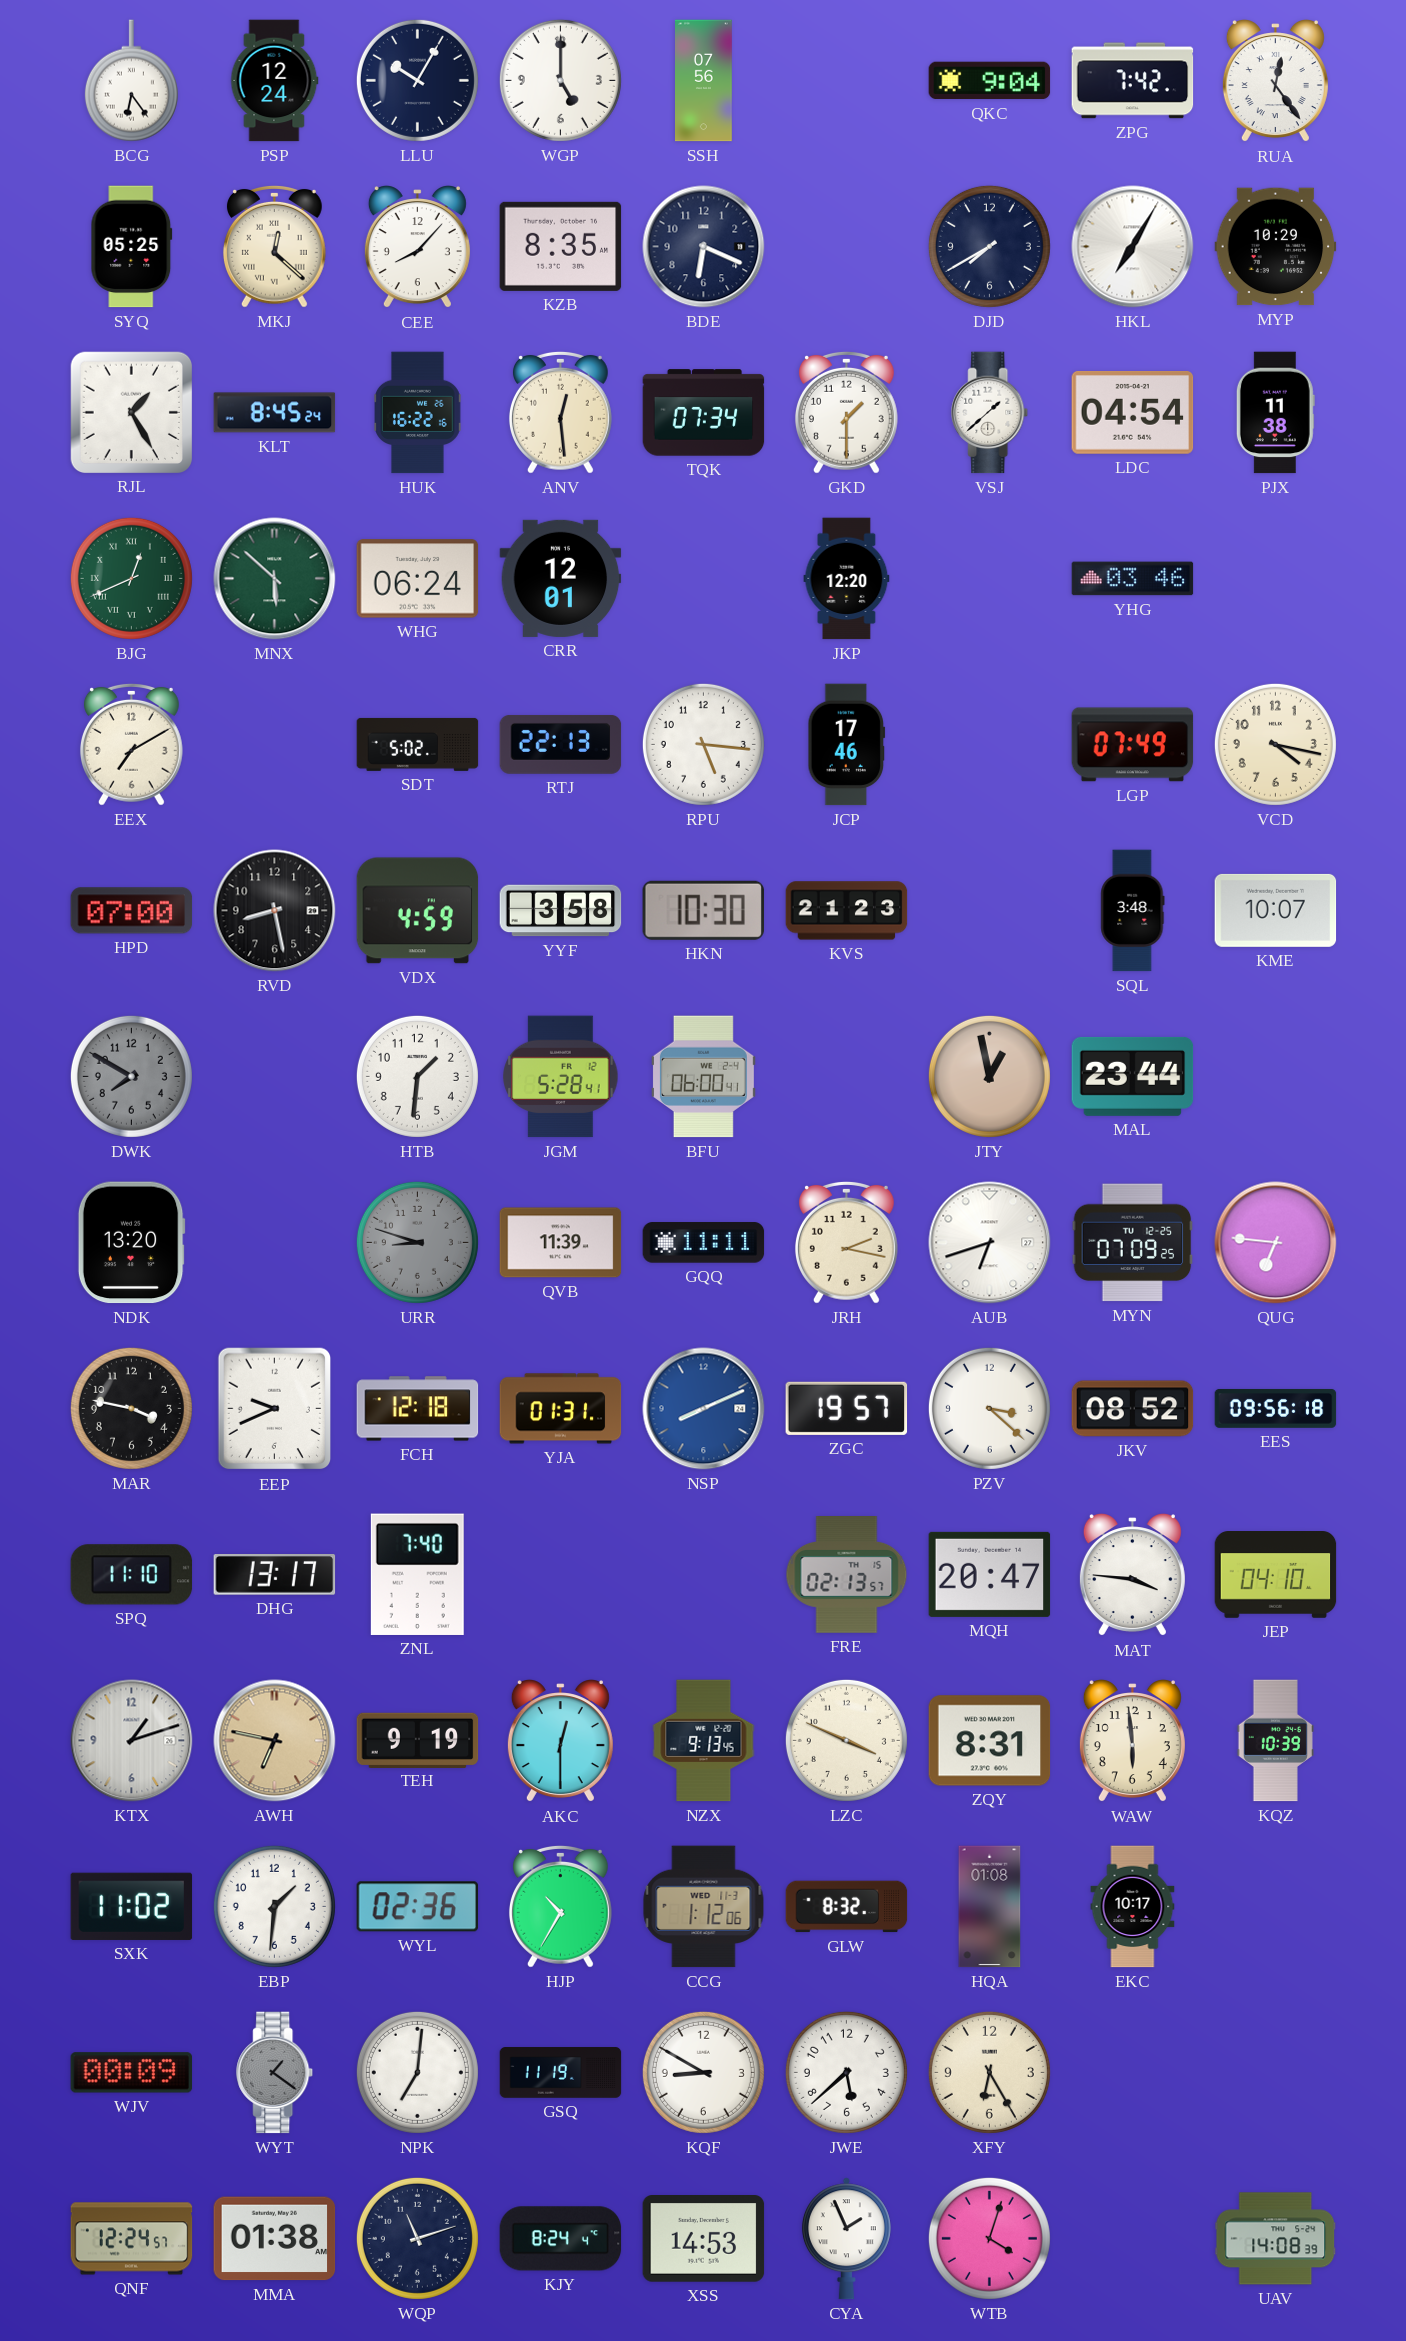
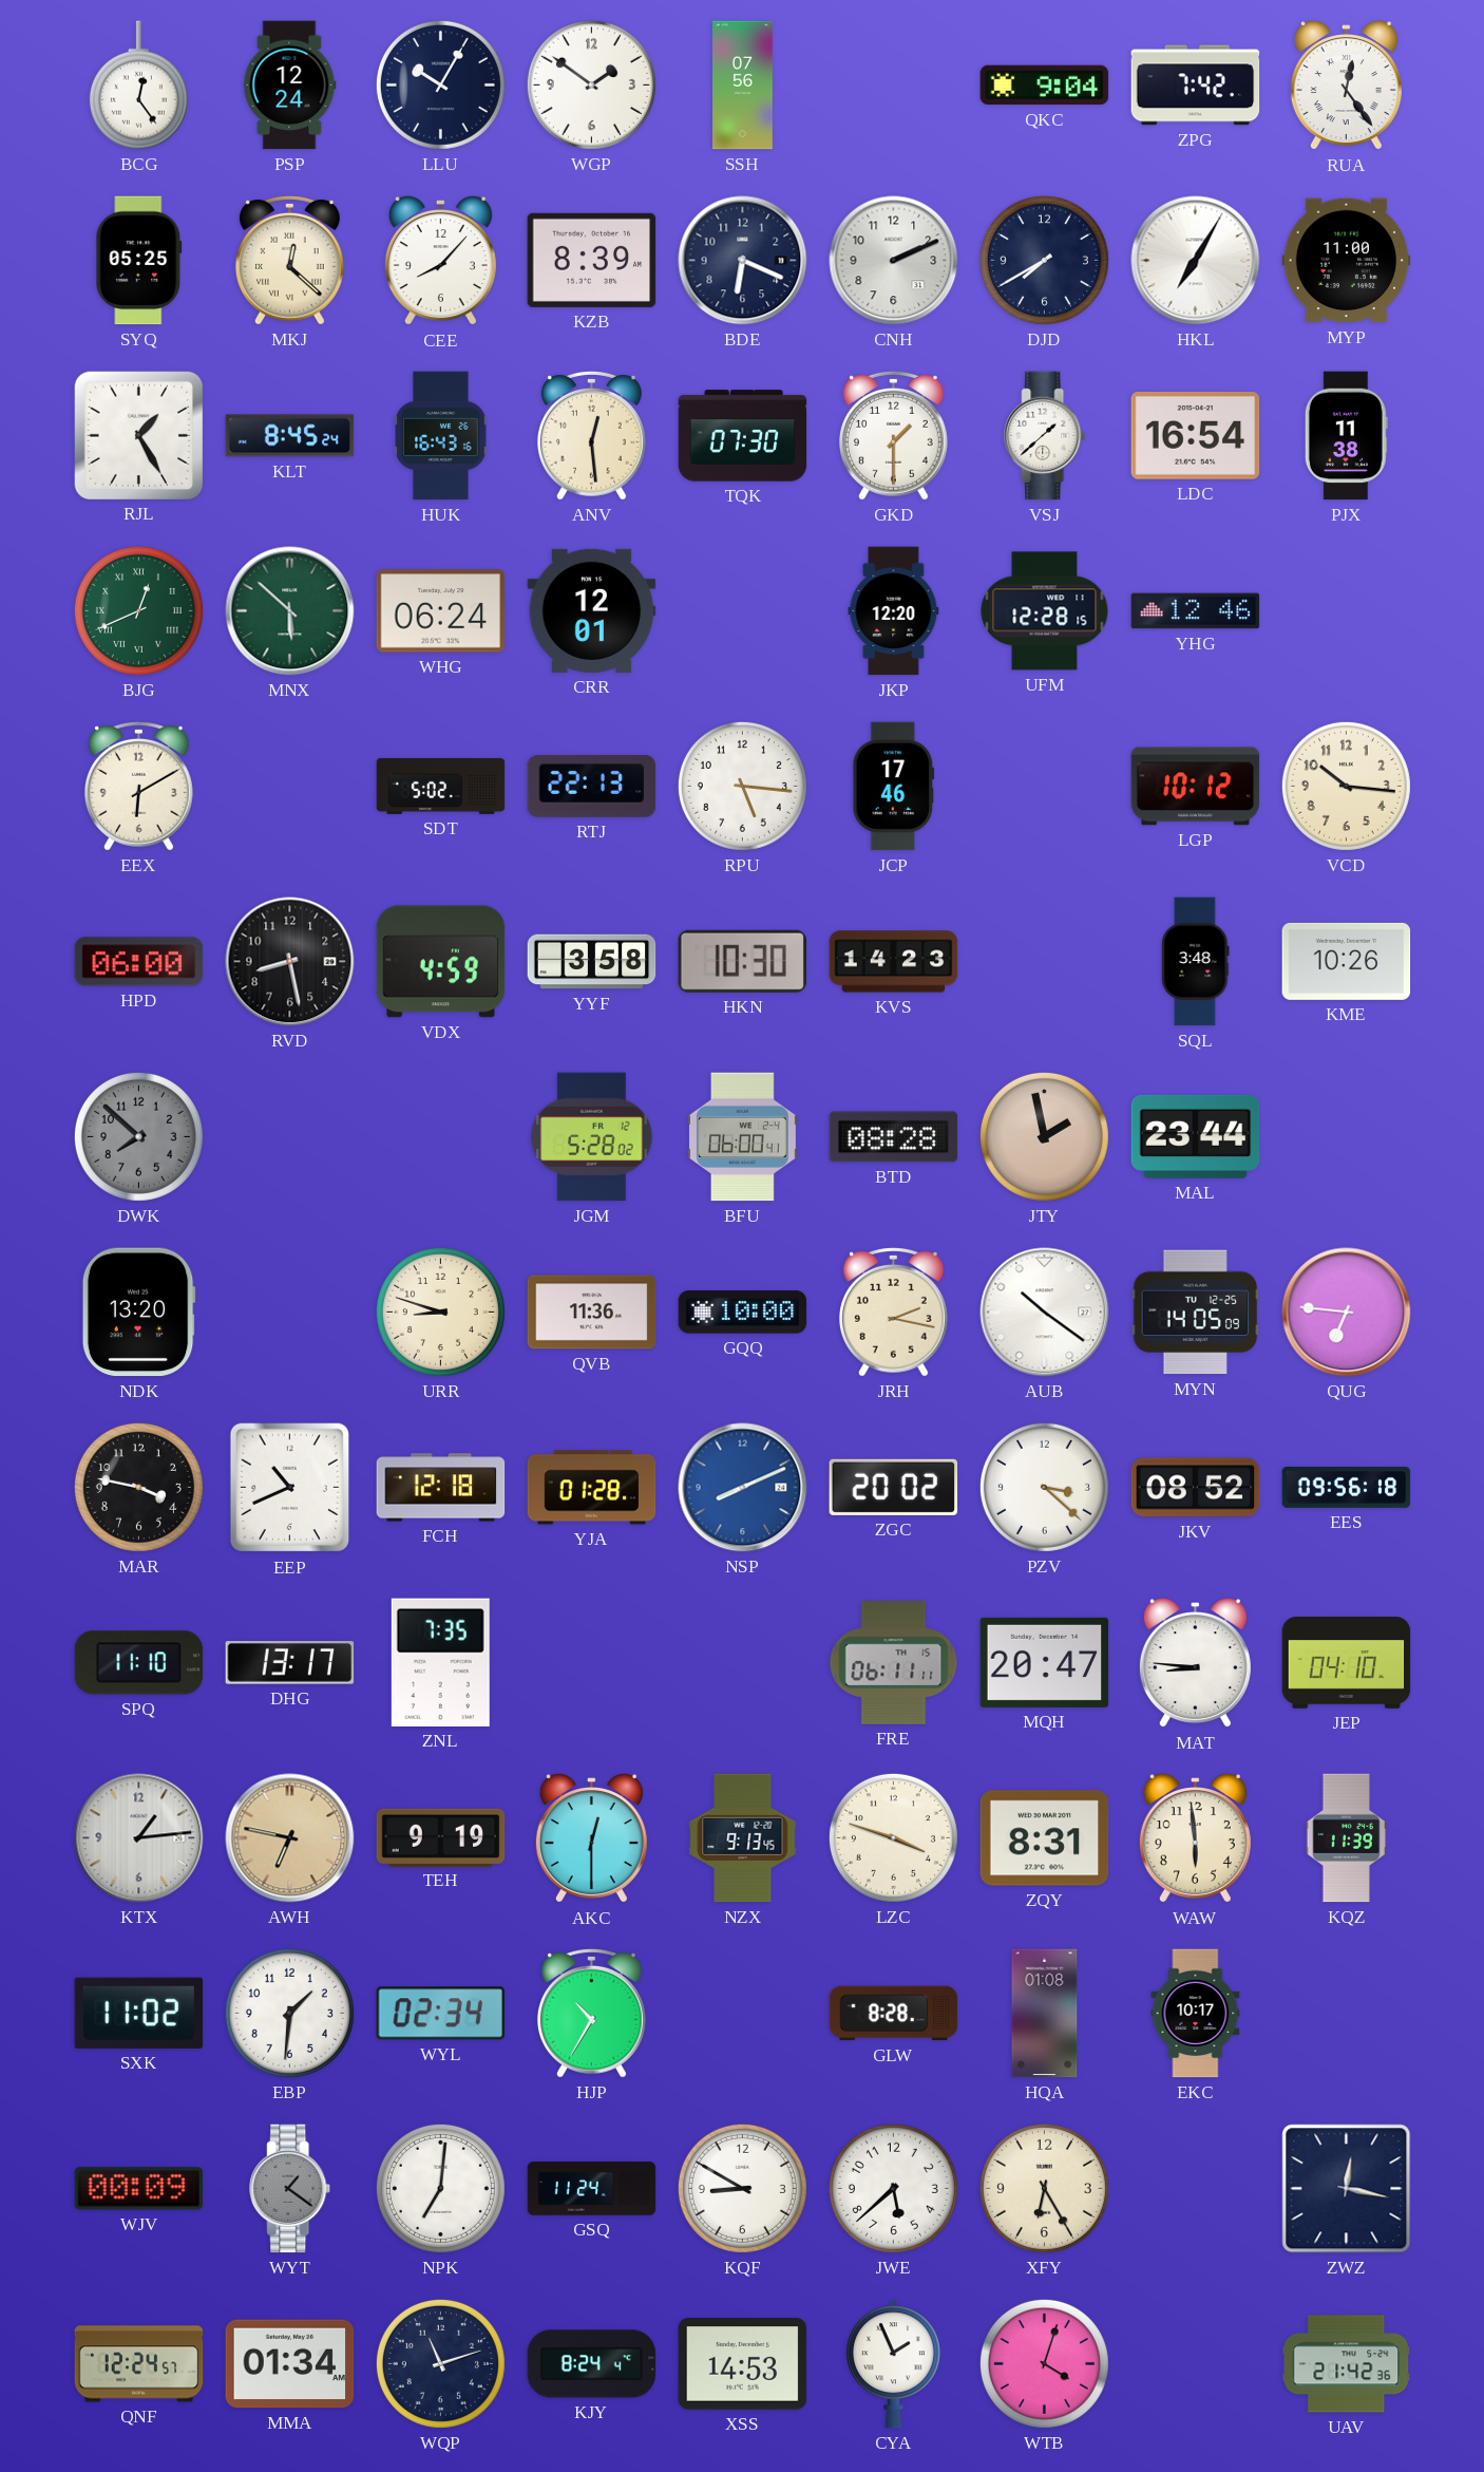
BCG: 6:24 -> 12:24
WGP: 5:00 -> 1:51
KZB: 8:35 -> 8:39
CNH: none -> 2:11
MYP: 10:29 -> 11:00
HUK: 16:22 -> 16:43
TQK: 07:34 -> 07:30
LDC: 04:54 -> 16:54
UFM: none -> 12:28
YHG: 03:46 -> 12:46
EEX: 7:10 -> 6:10
LGP: 07:49 -> 10:12
VCD: 4:17 -> 10:16
HPD: 07:00 -> 06:00
KVS: 21:23 -> 14:23
KME: 10:07 -> 10:26
DWK: 7:50 -> 7:52
HTB: 1:31 -> none
JGM: 5:28:41 -> 5:28:02
BTD: none -> 08:28
JTY: 12:58 -> 1:58
URR dial: grey -> cream
QVB: 11:39 -> 11:36
GQQ: 11:11 -> 10:00
AUB: 6:42 -> 10:21
MYN: 07:09 -> 14:05
EEP: 9:41 -> 10:41
YJA: 01:31 -> 01:28
ZGC: 19:57 -> 20:02
ZNL: 7:40 -> 7:35
FRE: 02:13 -> 06:11
MAT: 3:46 -> 8:46
KTX: 1:12 -> 1:14
LZC: 3:49 -> 3:48
KQZ: 10:39 -> 11:39
WYL: 02:36 -> 02:34
CCG: 1:12 -> none
GLW: 8:32 -> 8:28
GSQ: 11:19 -> 11:24
ZWZ: none -> 12:17
MMA: 01:38 -> 01:34
UAV: 14:08 -> 21:42
